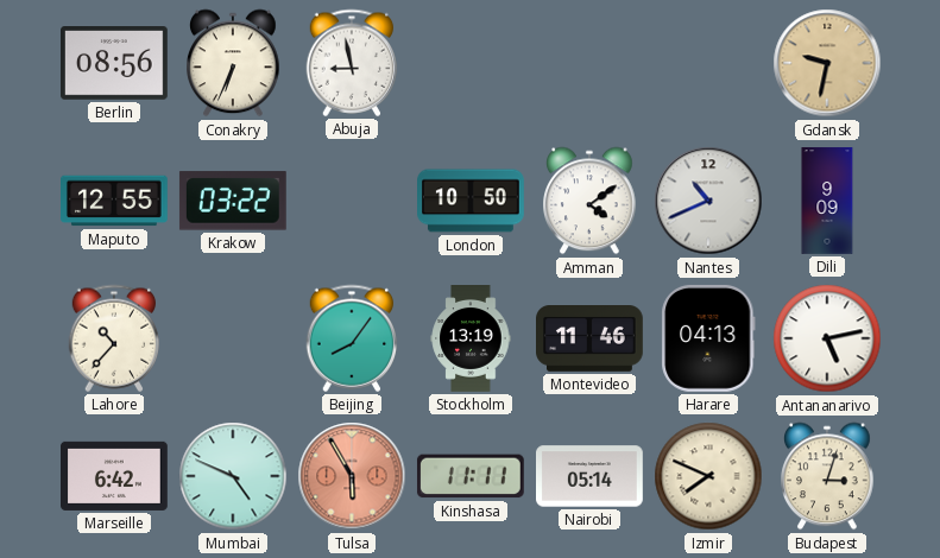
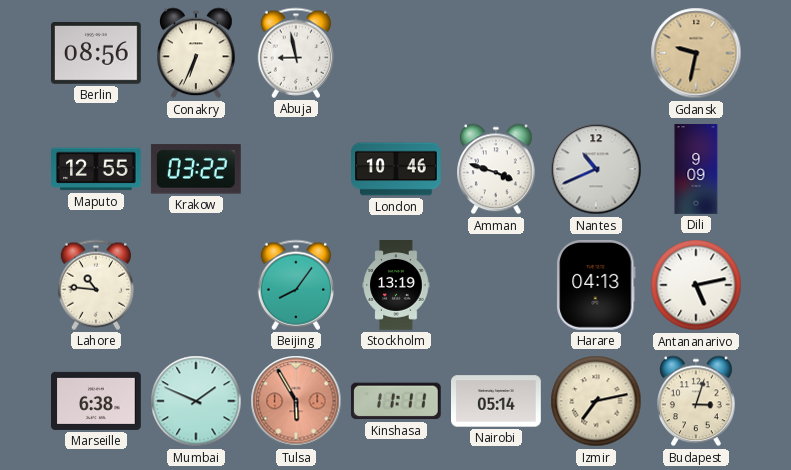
London: 10:50 -> 10:46
Amman: 4:09 -> 3:48
Lahore: 10:37 -> 10:46
Montevideo: 11:46 -> none
Marseille: 6:42 -> 6:38
Mumbai: 4:49 -> 1:49
Izmir: 7:49 -> 7:13
